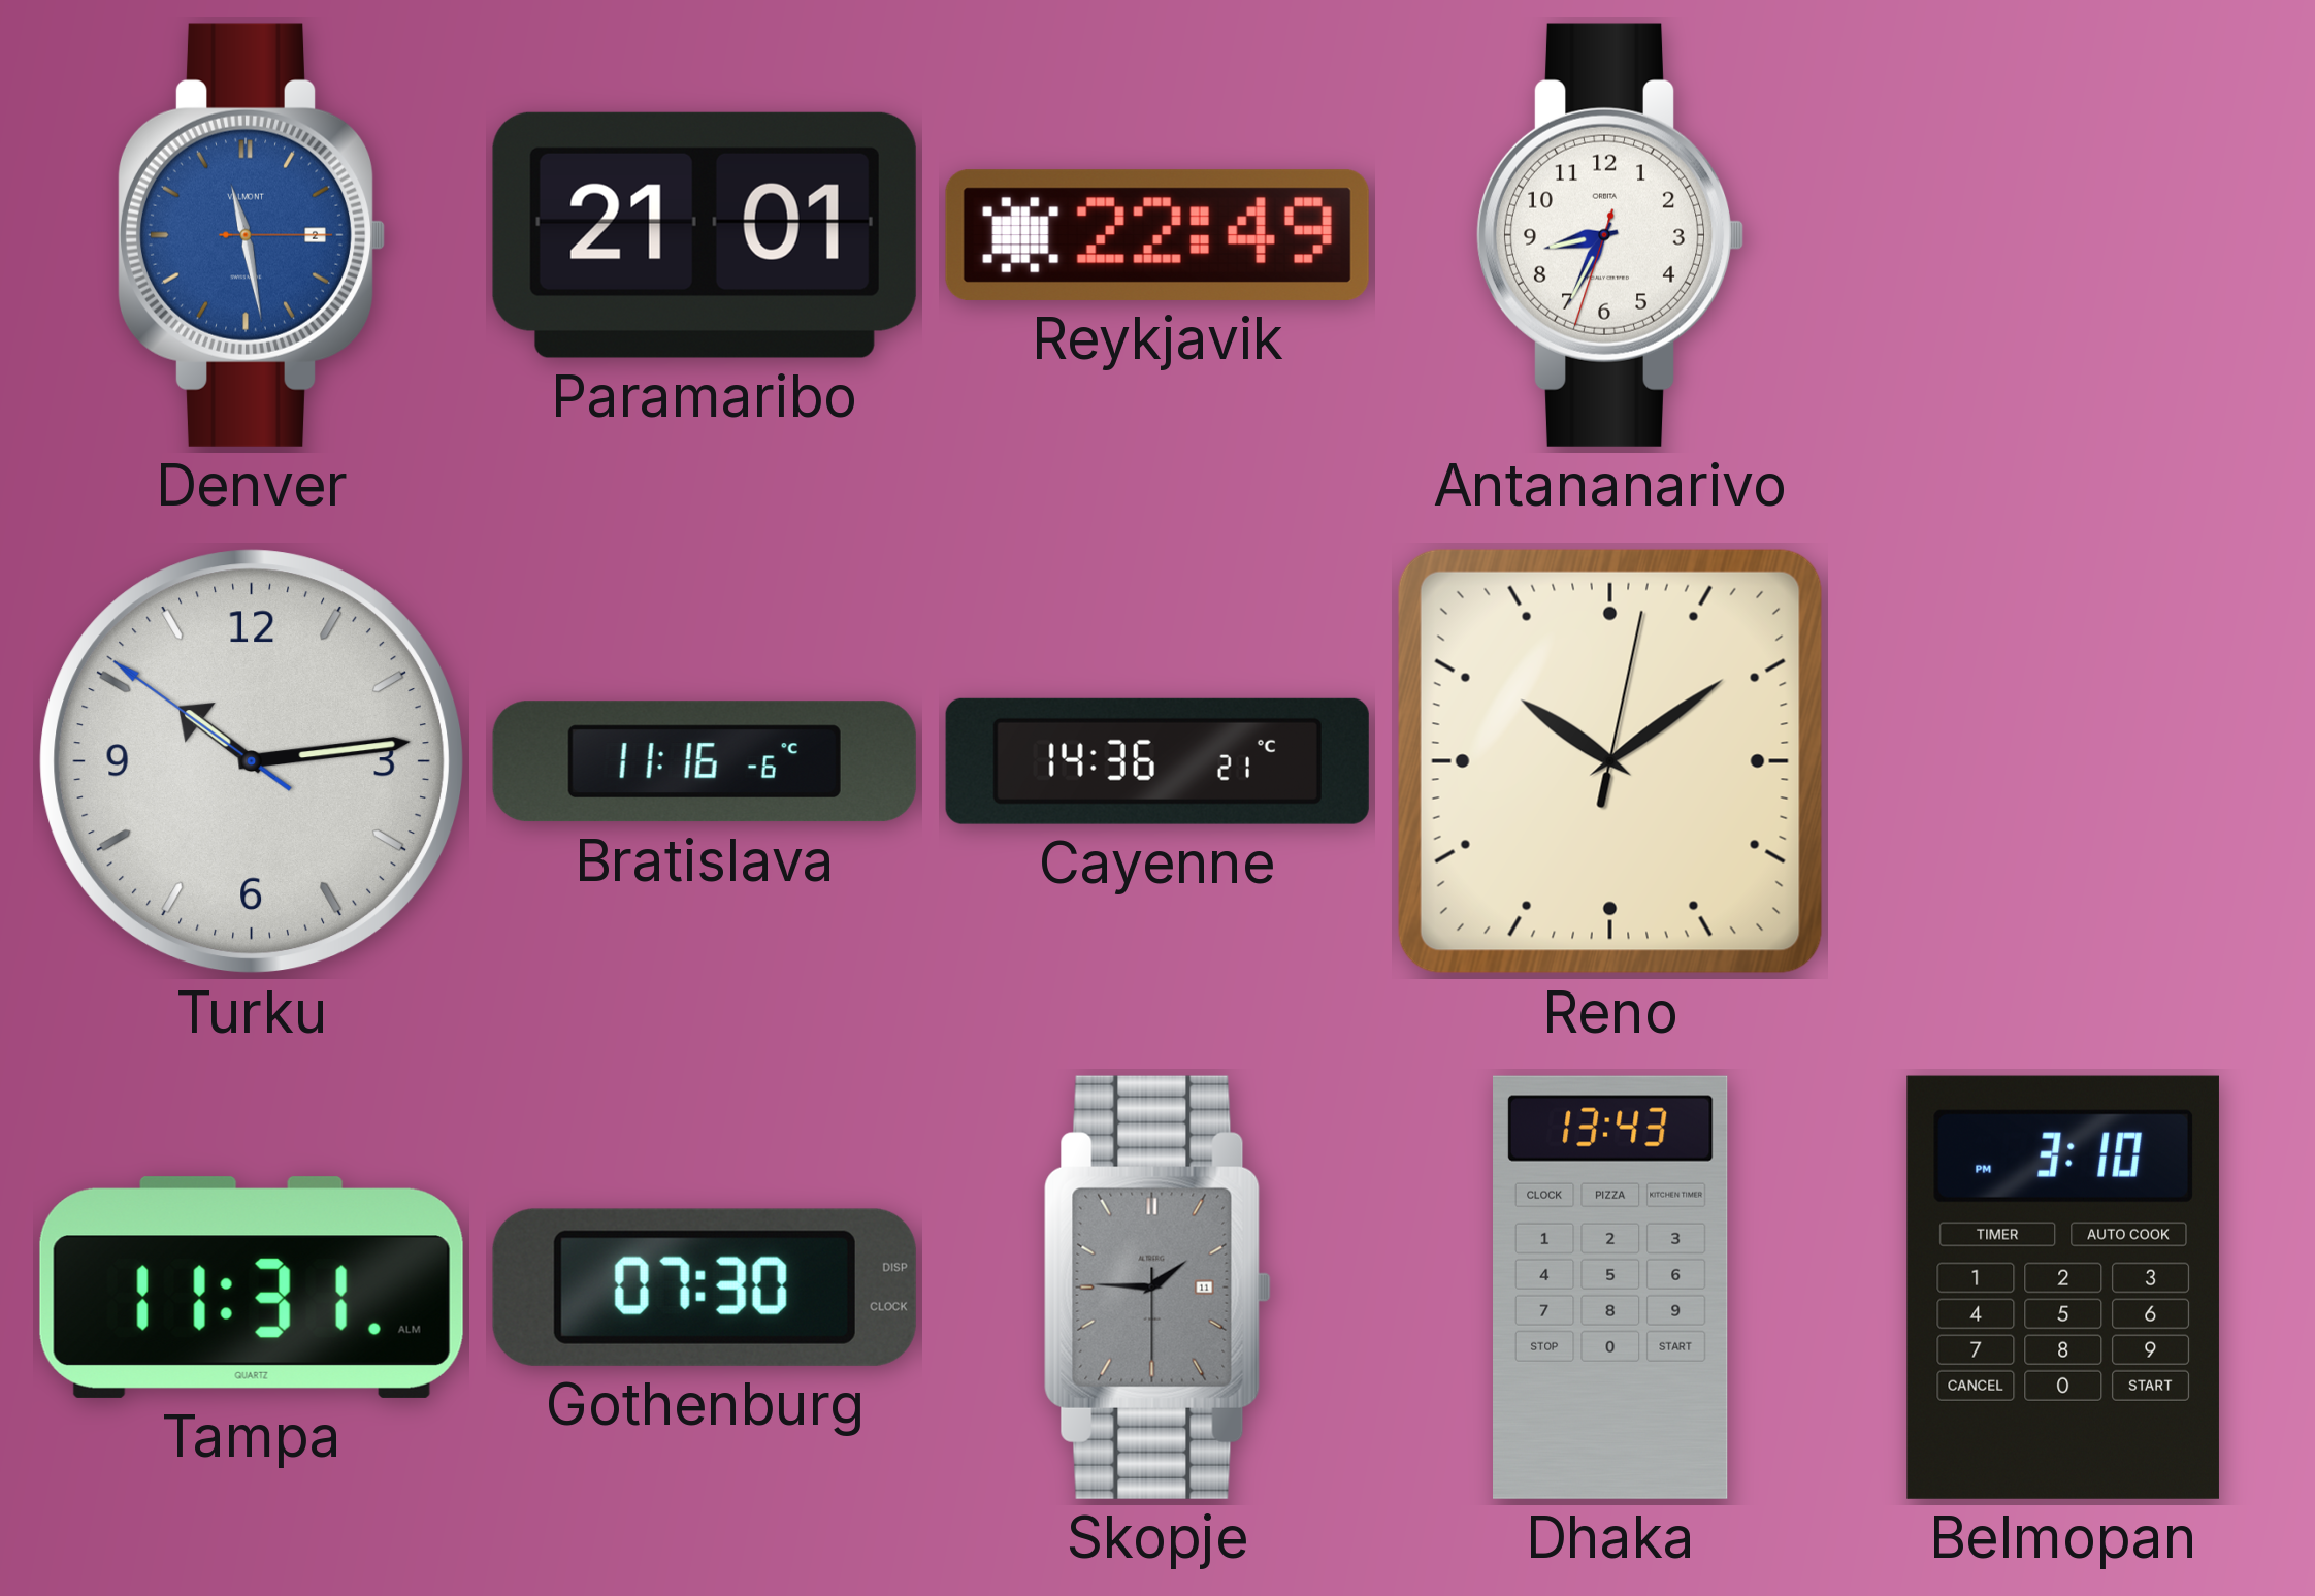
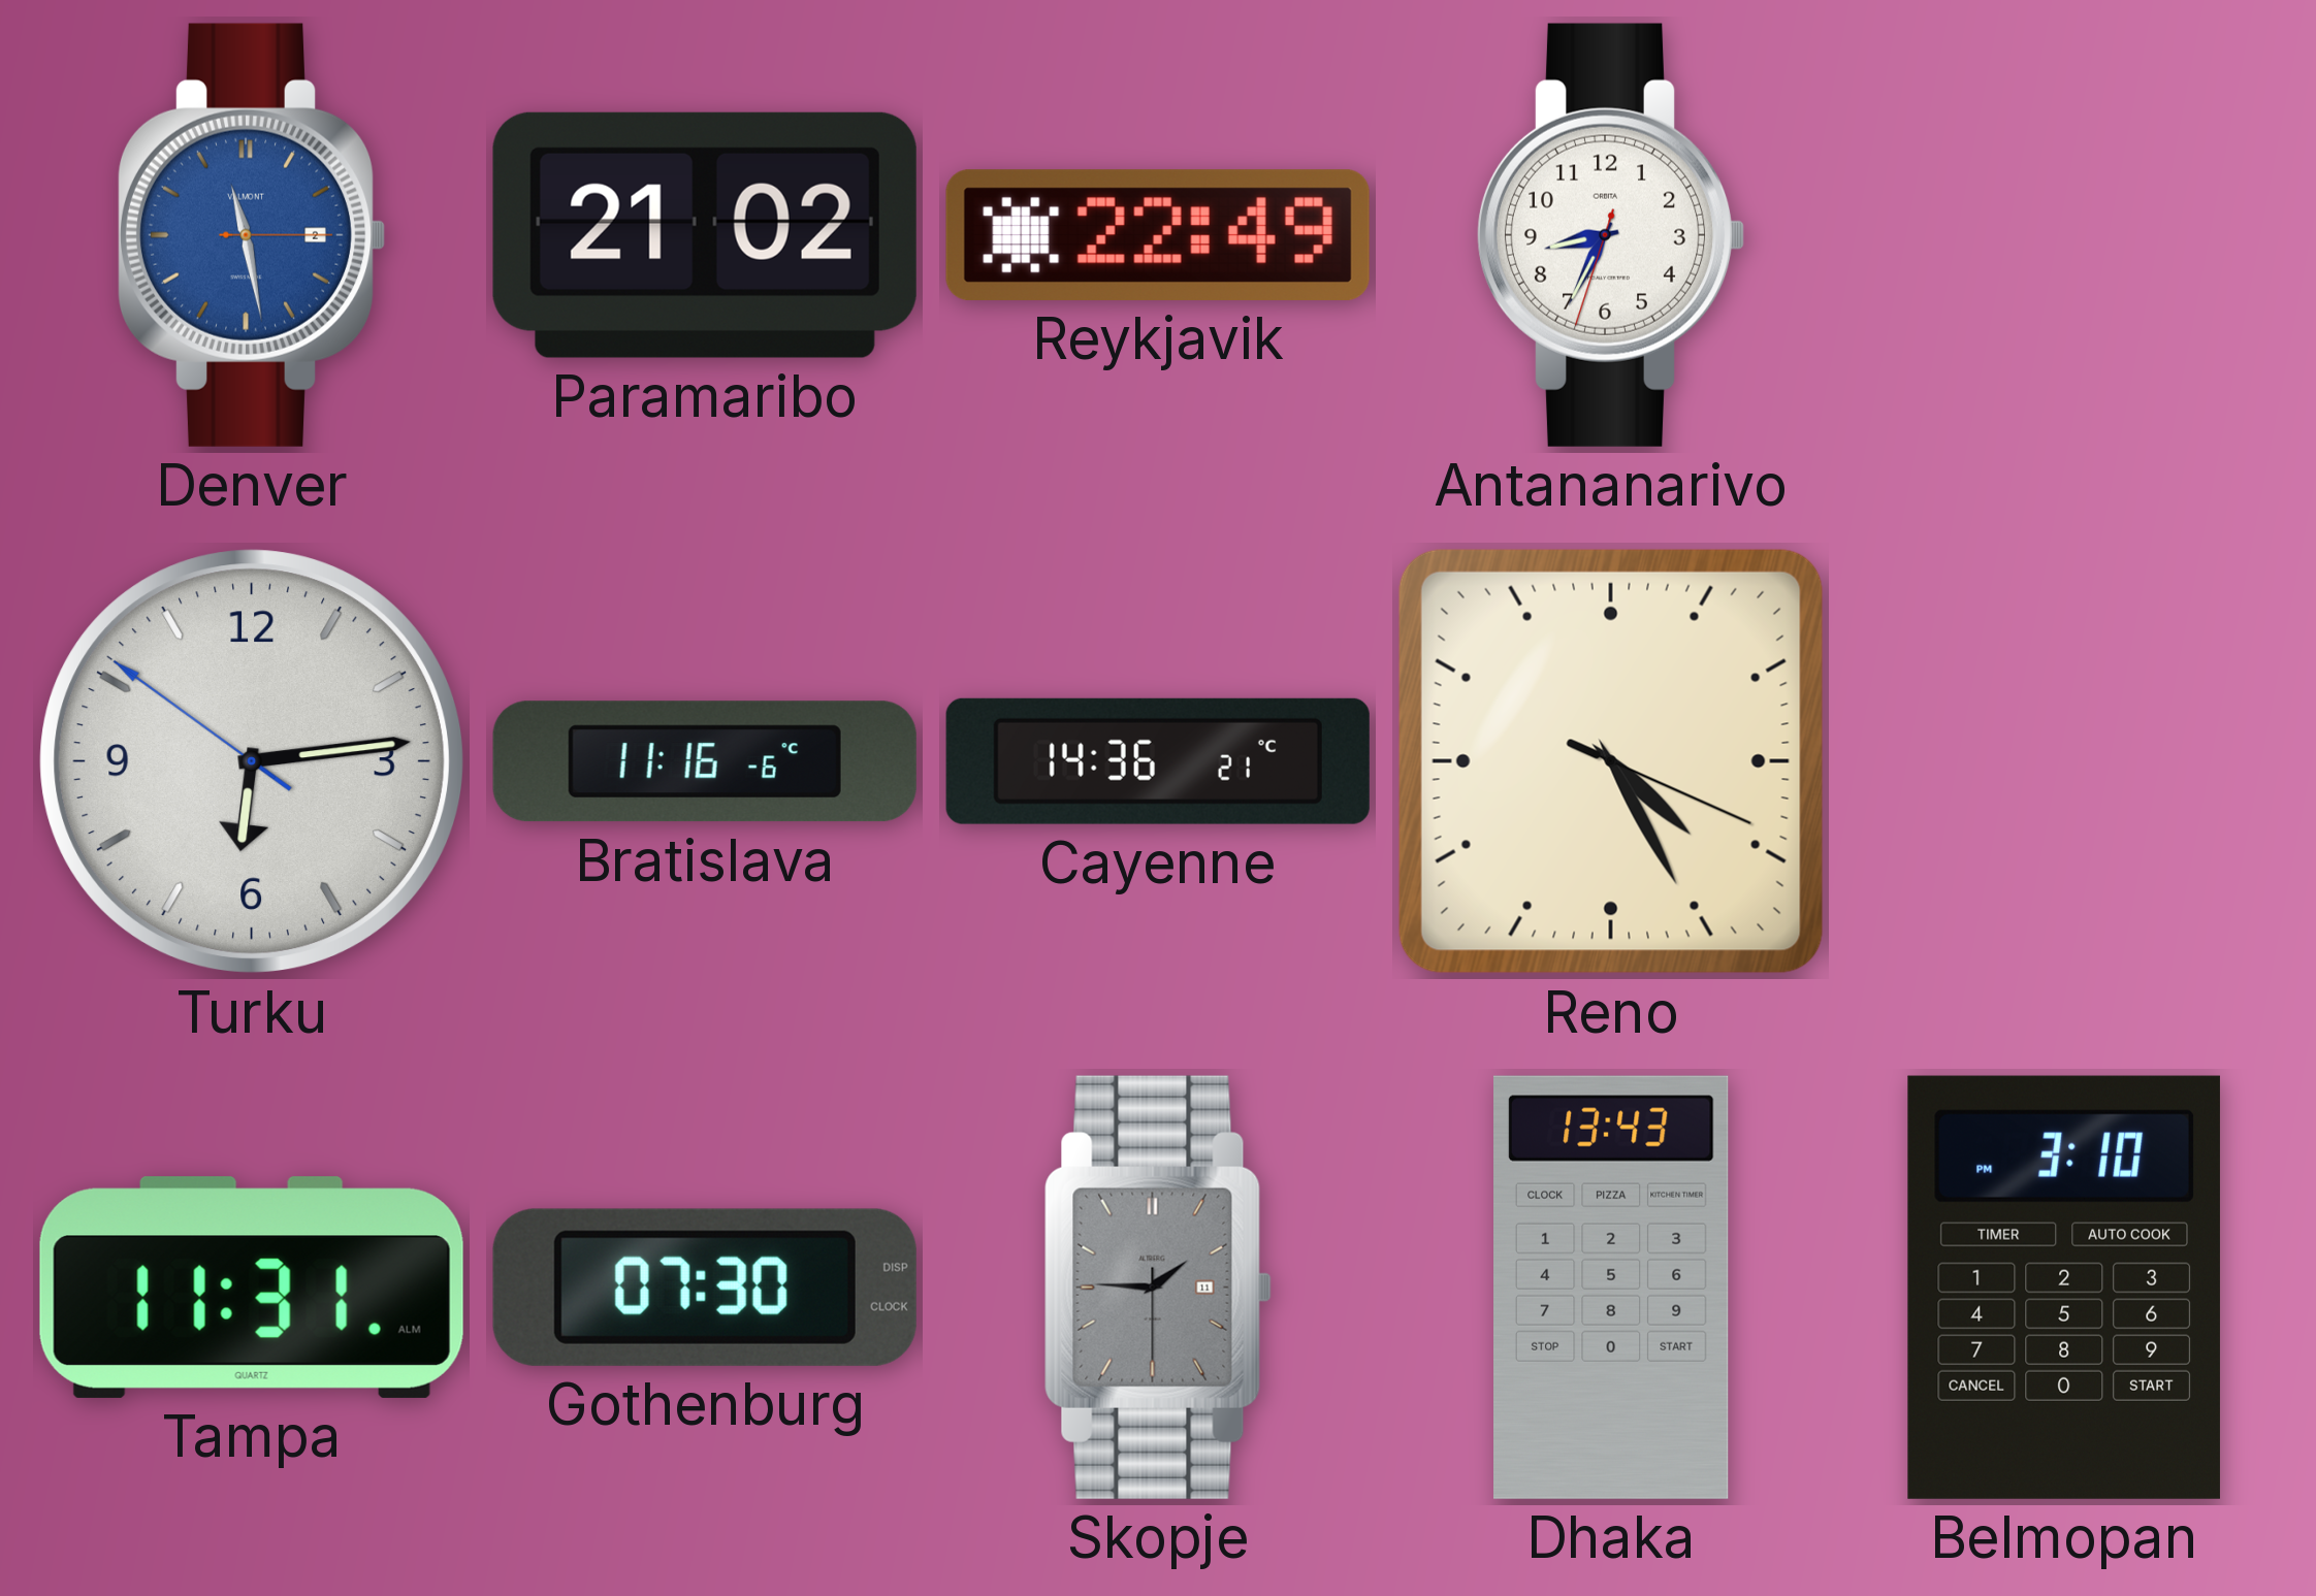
Paramaribo: 21:01 -> 21:02
Turku: 10:13 -> 6:13
Reno: 10:09 -> 4:25
